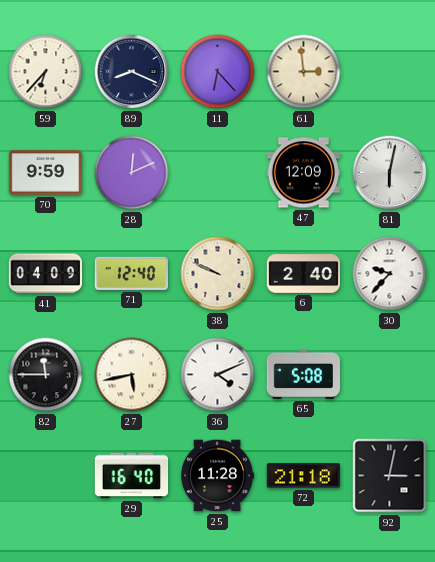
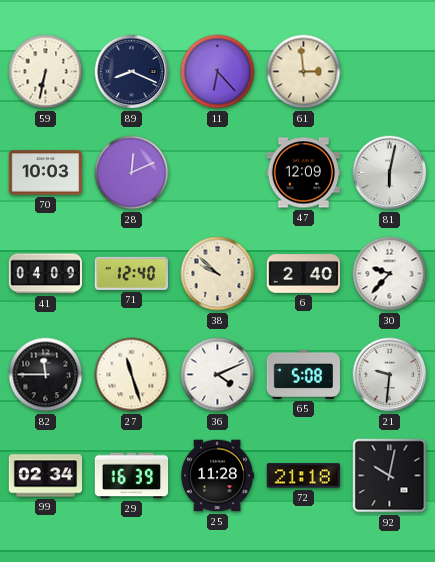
59: 6:37 -> 6:32
70: 9:59 -> 10:03
38: 9:49 -> 9:52
27: 5:43 -> 11:27
21: none -> 9:31
99: none -> 02:34
29: 16:40 -> 16:39
92: 3:02 -> 10:02
